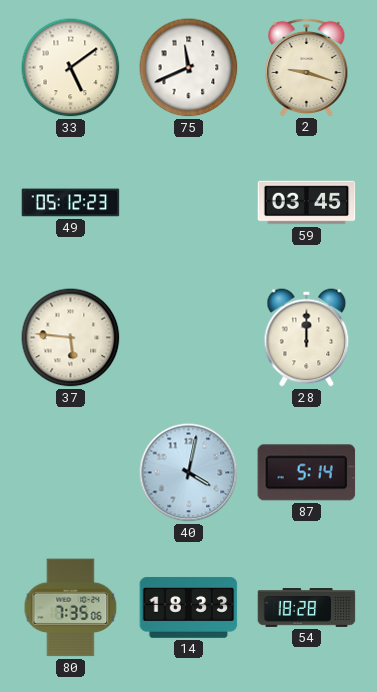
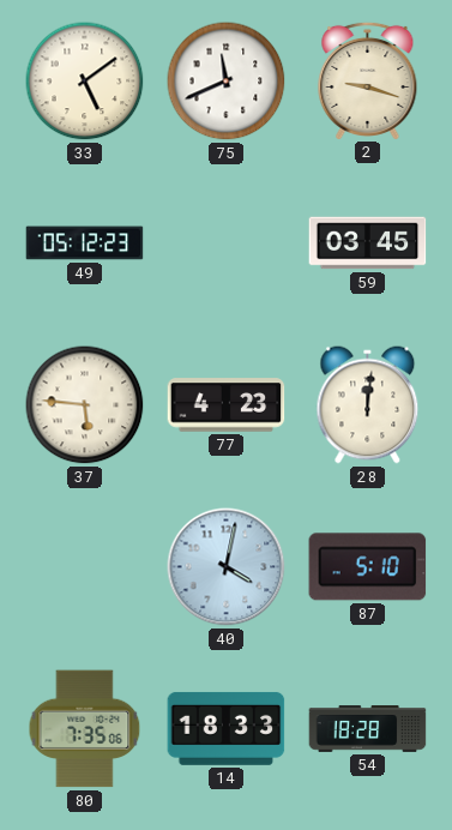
77: none -> 4:23
28: 12:00 -> 12:01
87: 5:14 -> 5:10
